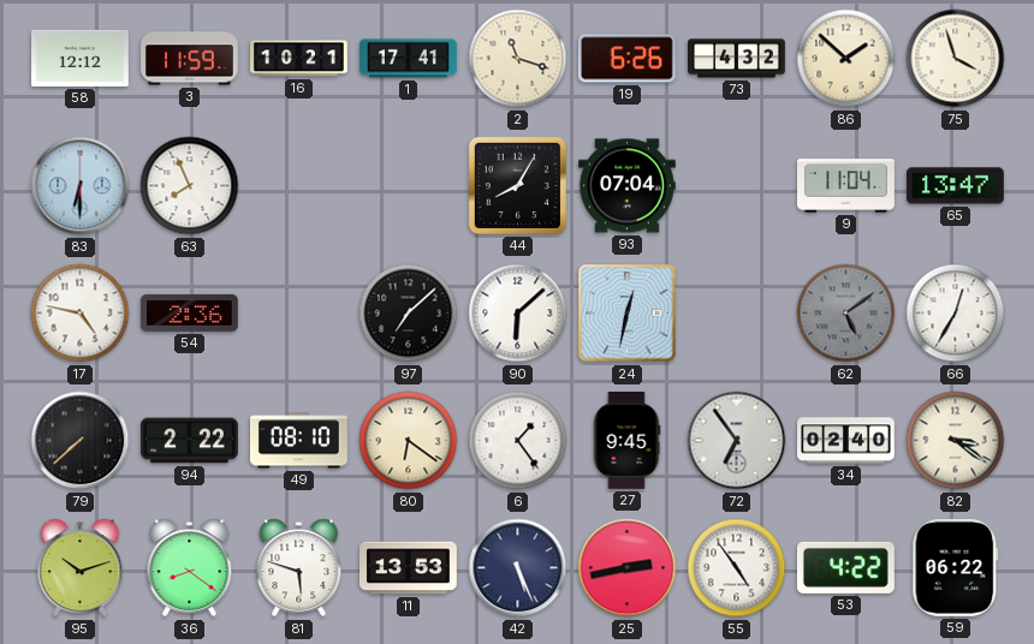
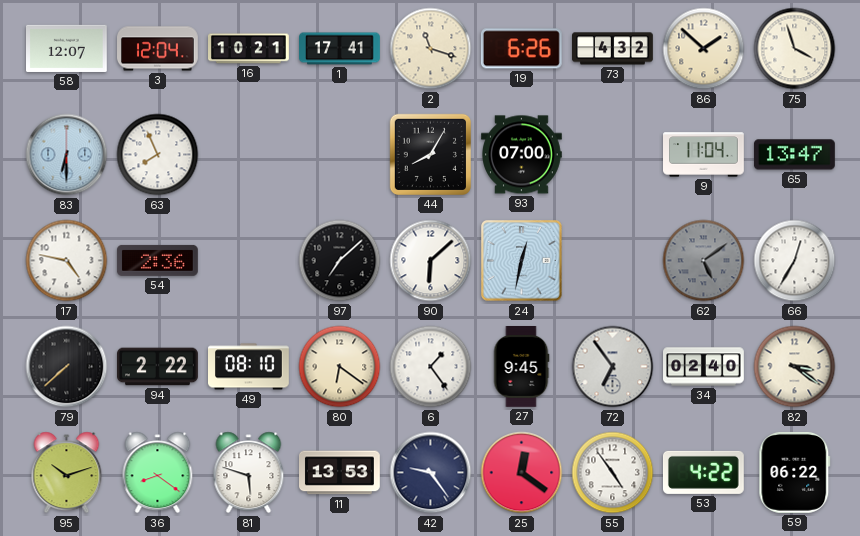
58: 12:12 -> 12:07
3: 11:59 -> 12:04
93: 07:04 -> 07:00
42: 5:26 -> 9:24
25: 2:43 -> 12:21
